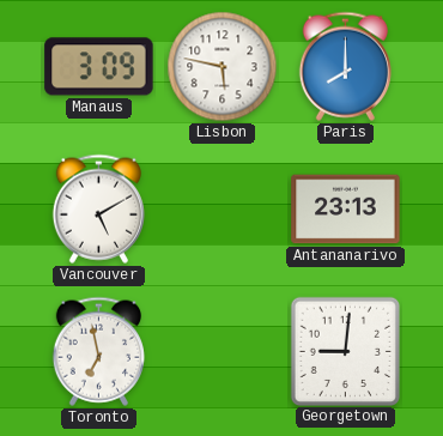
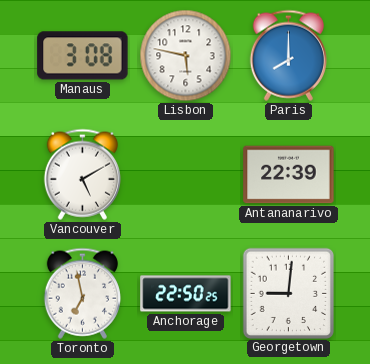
Manaus: 3:09 -> 3:08
Antananarivo: 23:13 -> 22:39
Anchorage: none -> 22:50
